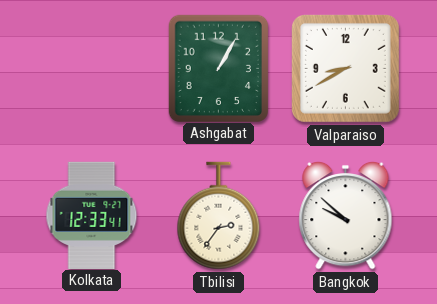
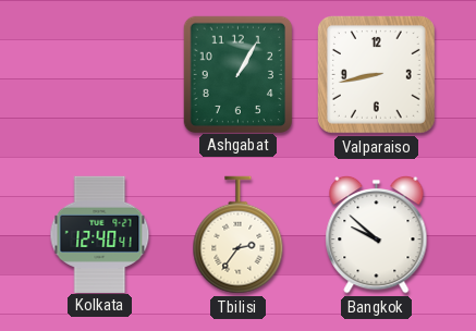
Valparaiso: 8:40 -> 8:43
Kolkata: 12:33 -> 12:40
